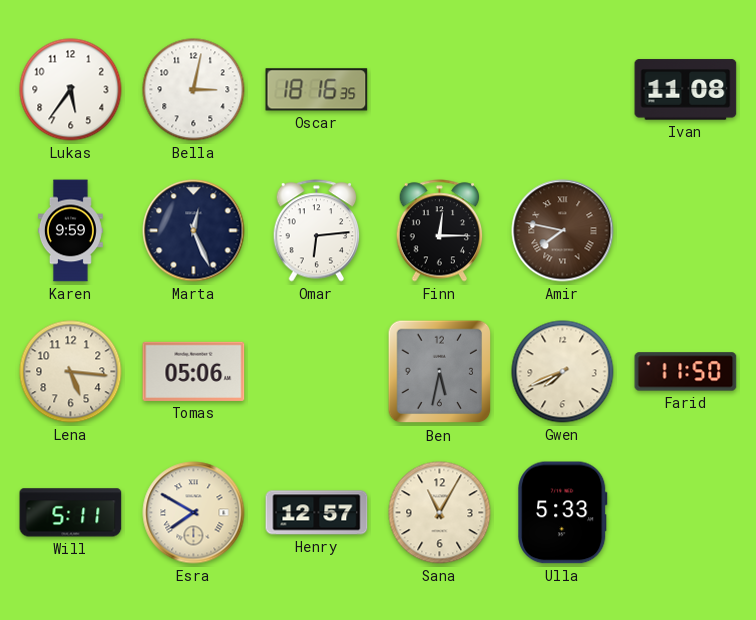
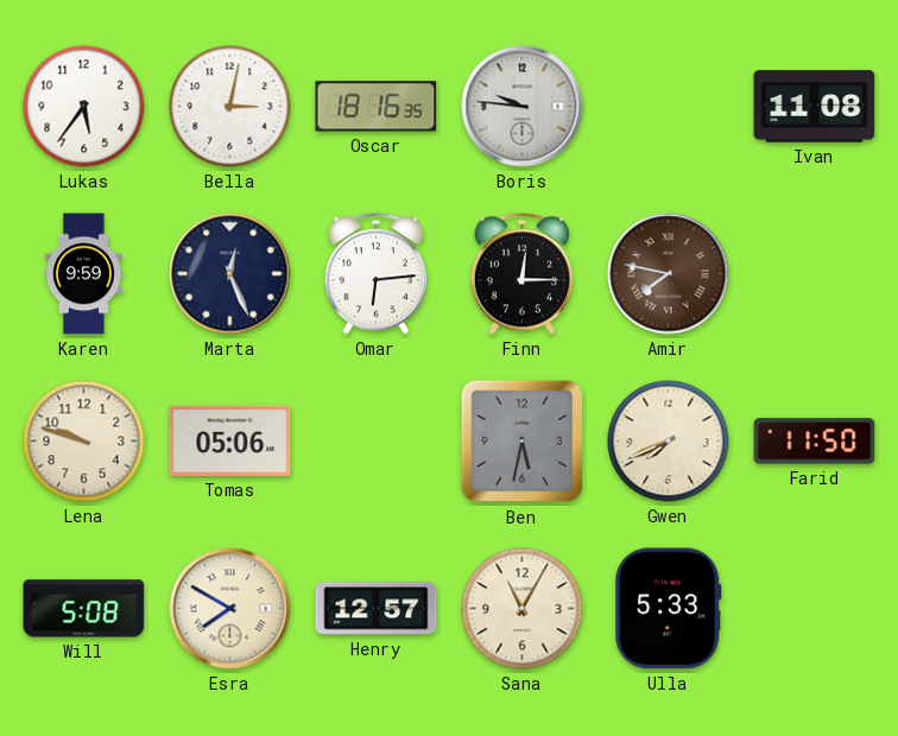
Boris: none -> 9:46
Lena: 5:16 -> 9:48
Will: 5:11 -> 5:08
